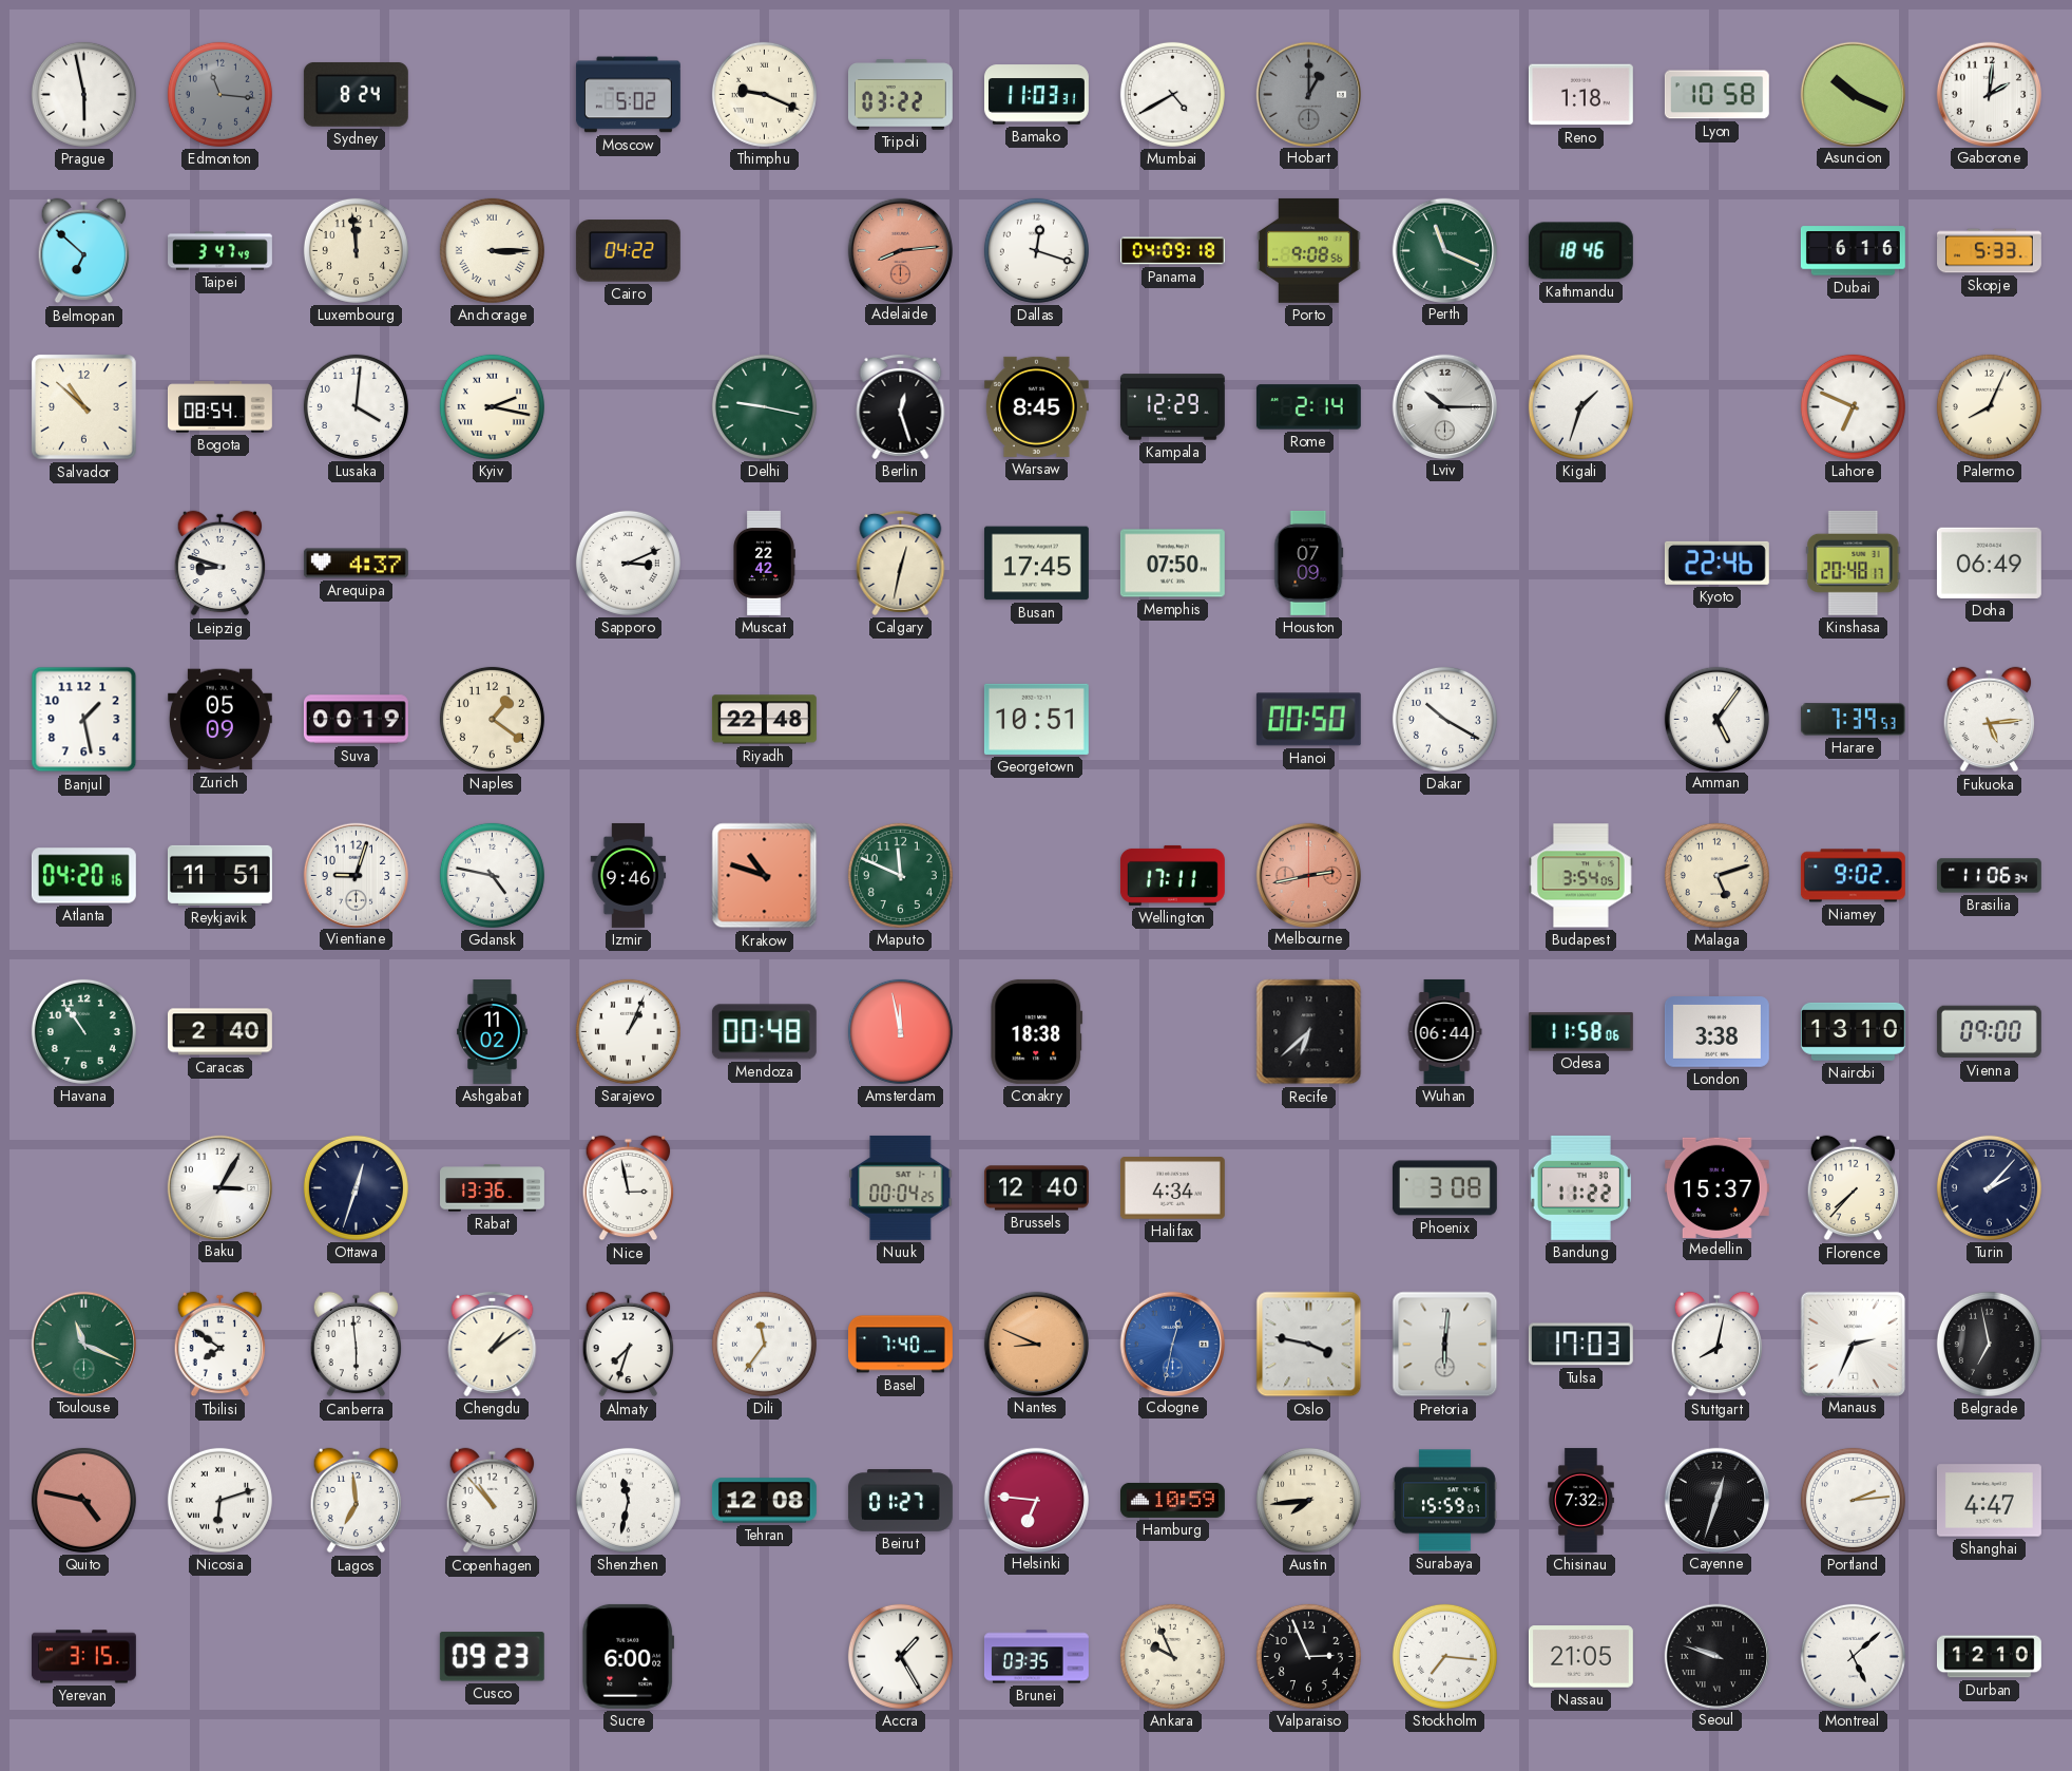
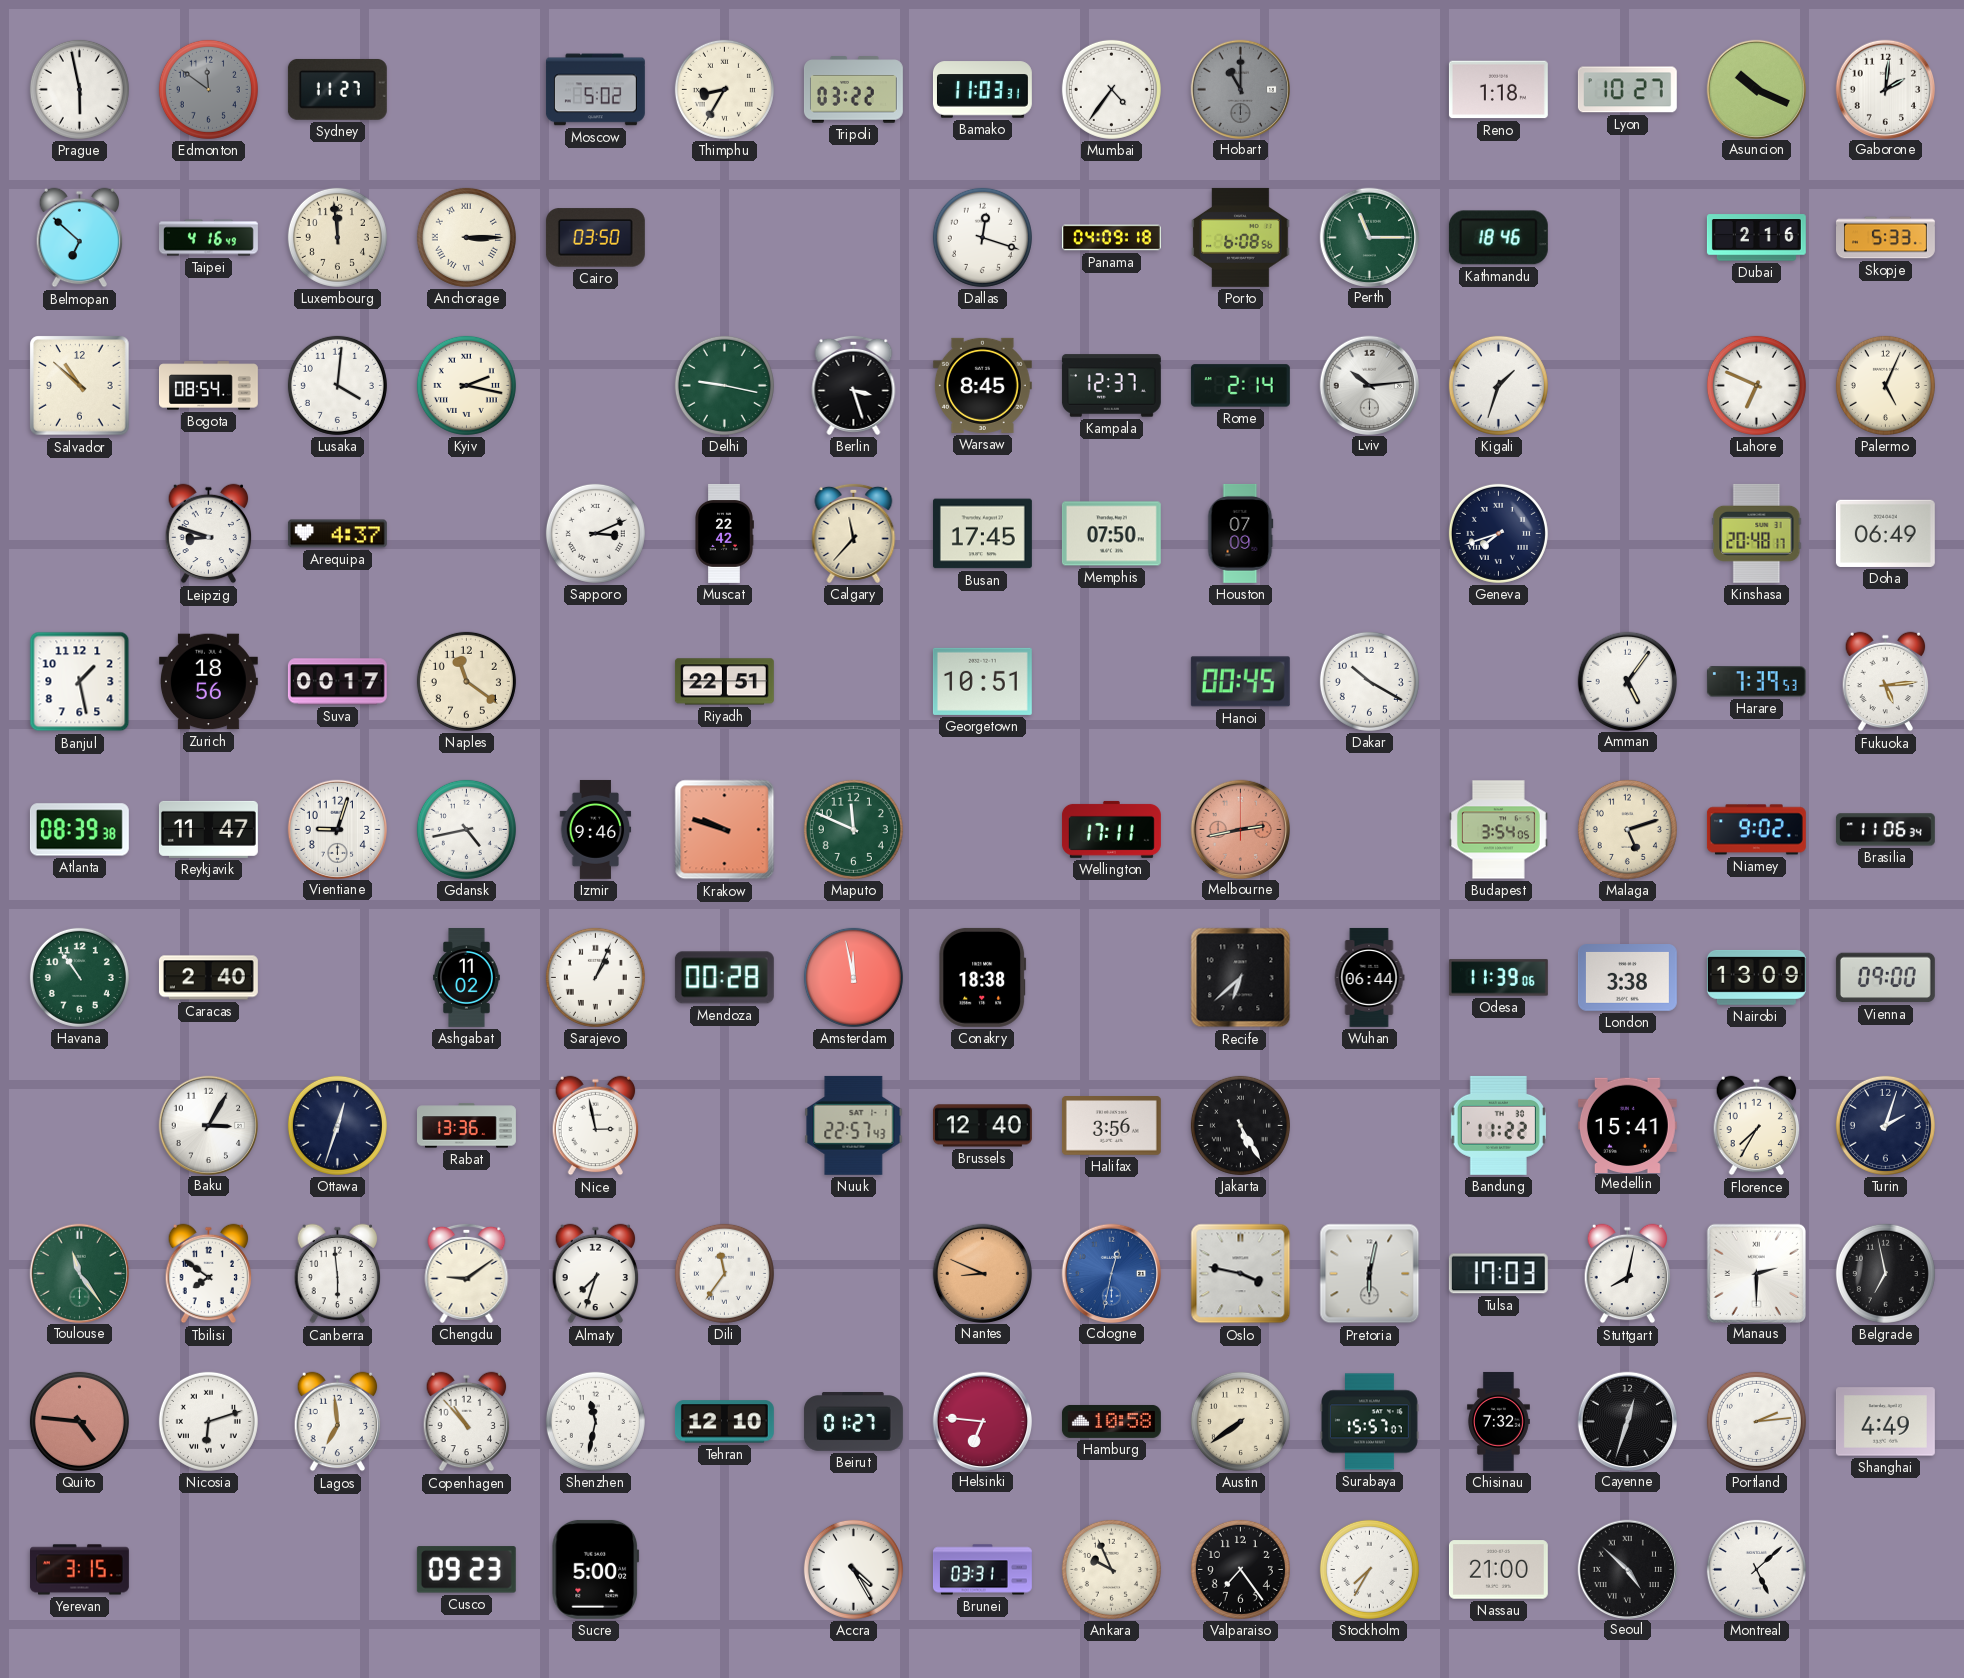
Edmonton: 11:16 -> 11:51
Sydney: 8:24 -> 11:27
Thimphu: 9:19 -> 8:35
Mumbai: 4:40 -> 4:36
Hobart: 1:00 -> 11:00
Lyon: 10:58 -> 10:27
Taipei: 3:47 -> 4:16
Cairo: 04:22 -> 03:50
Adelaide: 8:14 -> none
Porto: 9:08 -> 6:08
Perth: 11:19 -> 11:15
Dubai: 6:16 -> 2:16
Berlin: 12:27 -> 3:27
Kampala: 12:29 -> 12:37
Lviv: 10:15 -> 10:14
Palermo: 8:04 -> 5:04
Calgary: 12:32 -> 11:37
Geneva: none -> 7:42
Kyoto: 22:46 -> none
Zurich: 05:09 -> 18:56
Suva: 00:19 -> 00:17
Naples: 1:21 -> 11:21
Riyadh: 22:48 -> 22:51
Hanoi: 00:50 -> 00:45
Atlanta: 04:20 -> 08:39
Reykjavik: 11:51 -> 11:47
Gdansk: 4:47 -> 4:43
Krakow: 10:48 -> 9:48
Mendoza: 00:48 -> 00:28
Odesa: 11:58 -> 11:39
Nairobi: 13:10 -> 13:09
Nuuk: 00:04 -> 22:57
Halifax: 4:34 -> 3:56
Jakarta: none -> 5:25
Phoenix: 3:08 -> none
Medellin: 15:37 -> 15:41
Florence: 7:37 -> 7:35
Turin: 2:07 -> 2:03
Toulouse: 11:19 -> 11:24
Chengdu: 1:09 -> 9:09
Basel: 7:40 -> none
Pretoria: 6:01 -> 6:02
Manaus: 2:34 -> 2:30
Quito: 4:47 -> 4:46
Tehran: 12:08 -> 12:10
Hamburg: 10:59 -> 10:58
Austin: 7:44 -> 7:39
Surabaya: 15:59 -> 15:57
Shanghai: 4:47 -> 4:49
Sucre: 6:00 -> 5:00
Accra: 1:25 -> 4:25
Brunei: 03:35 -> 03:31
Valparaiso: 2:56 -> 7:24
Stockholm: 7:16 -> 7:35
Nassau: 21:05 -> 21:00
Seoul: 9:48 -> 4:52
Durban: 12:10 -> none
